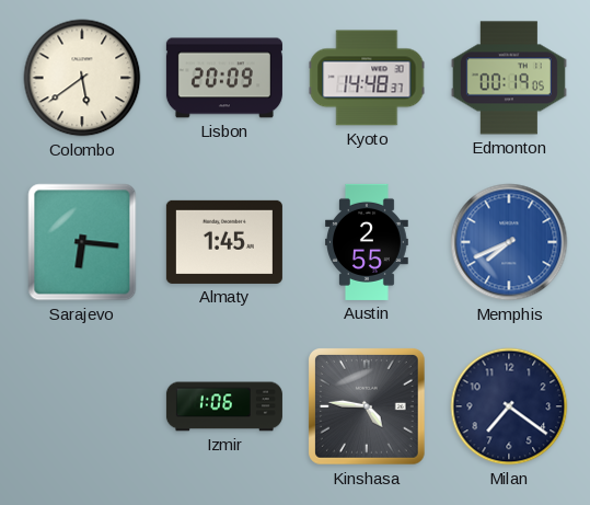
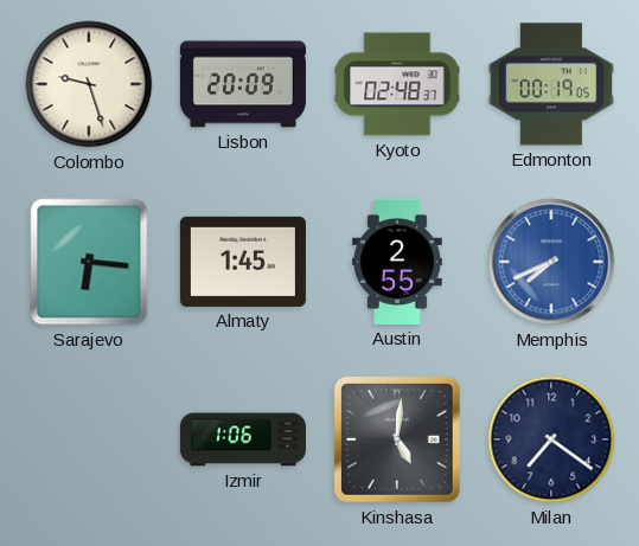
Colombo: 5:39 -> 9:27
Kyoto: 14:48 -> 02:48
Kinshasa: 4:46 -> 5:01
